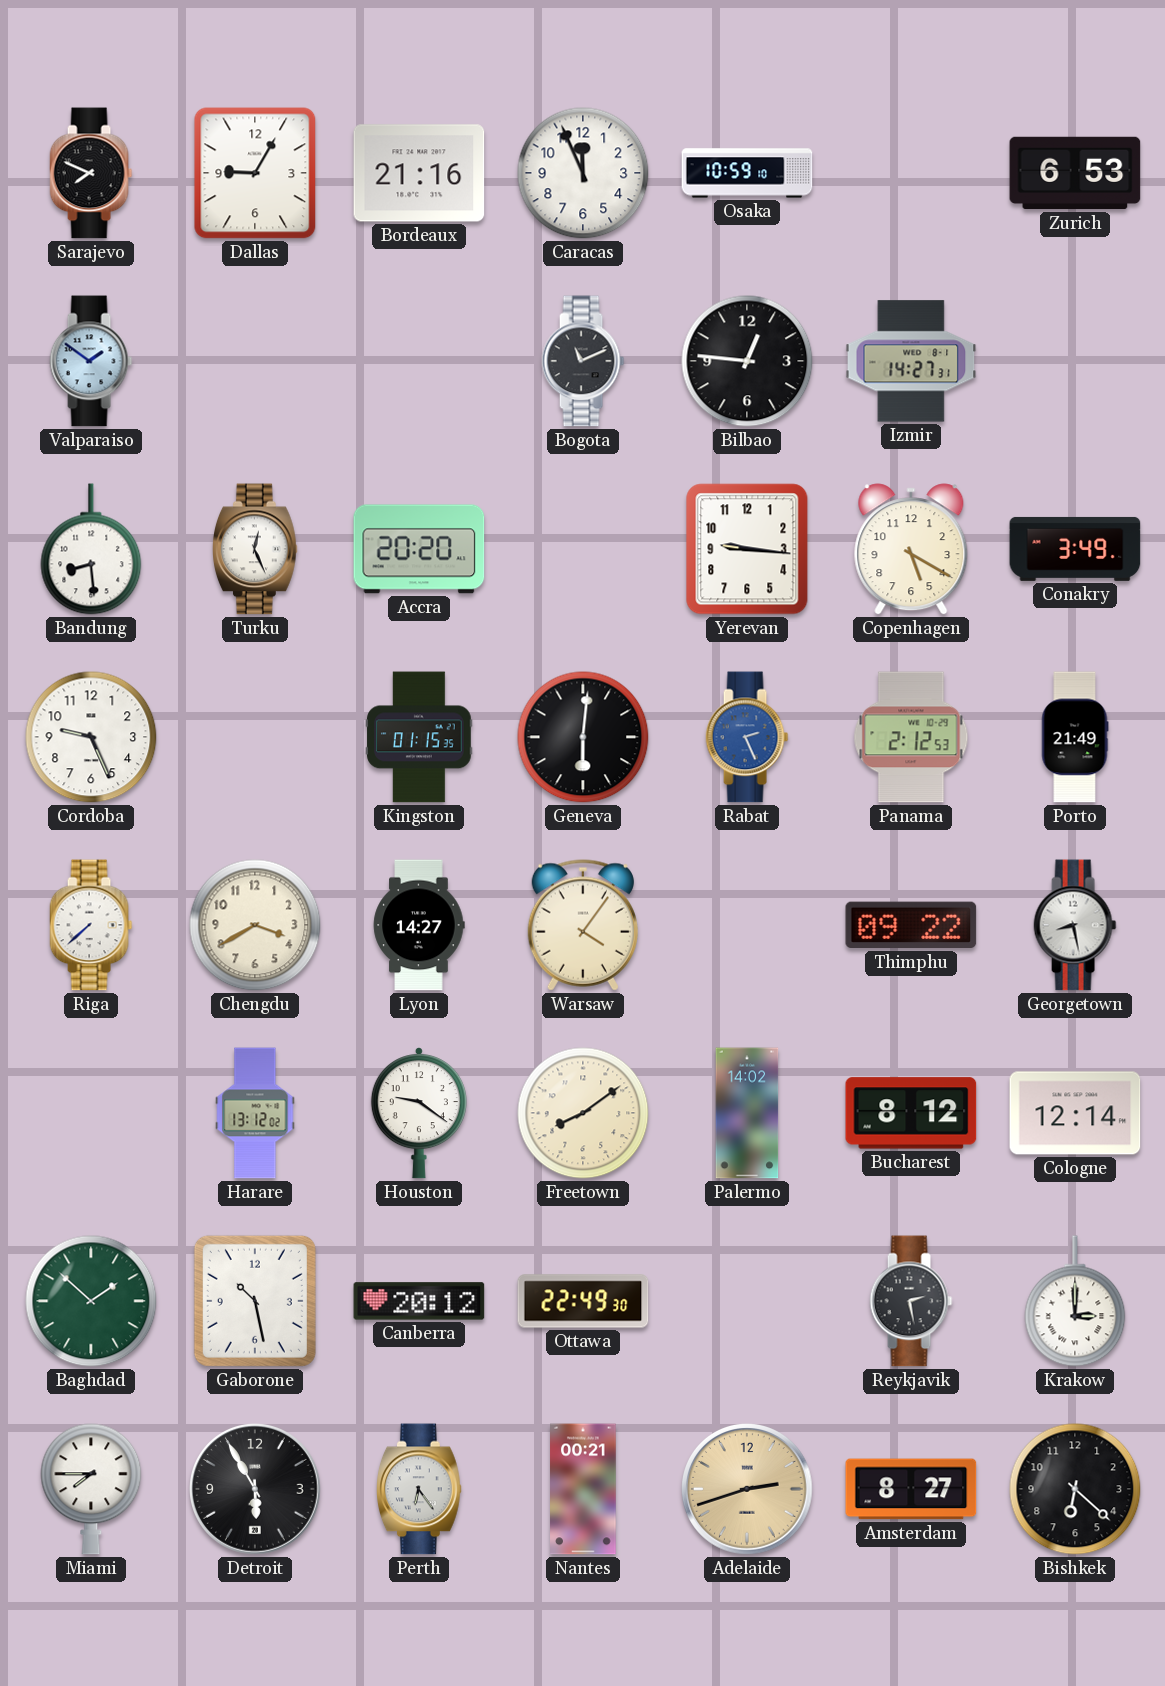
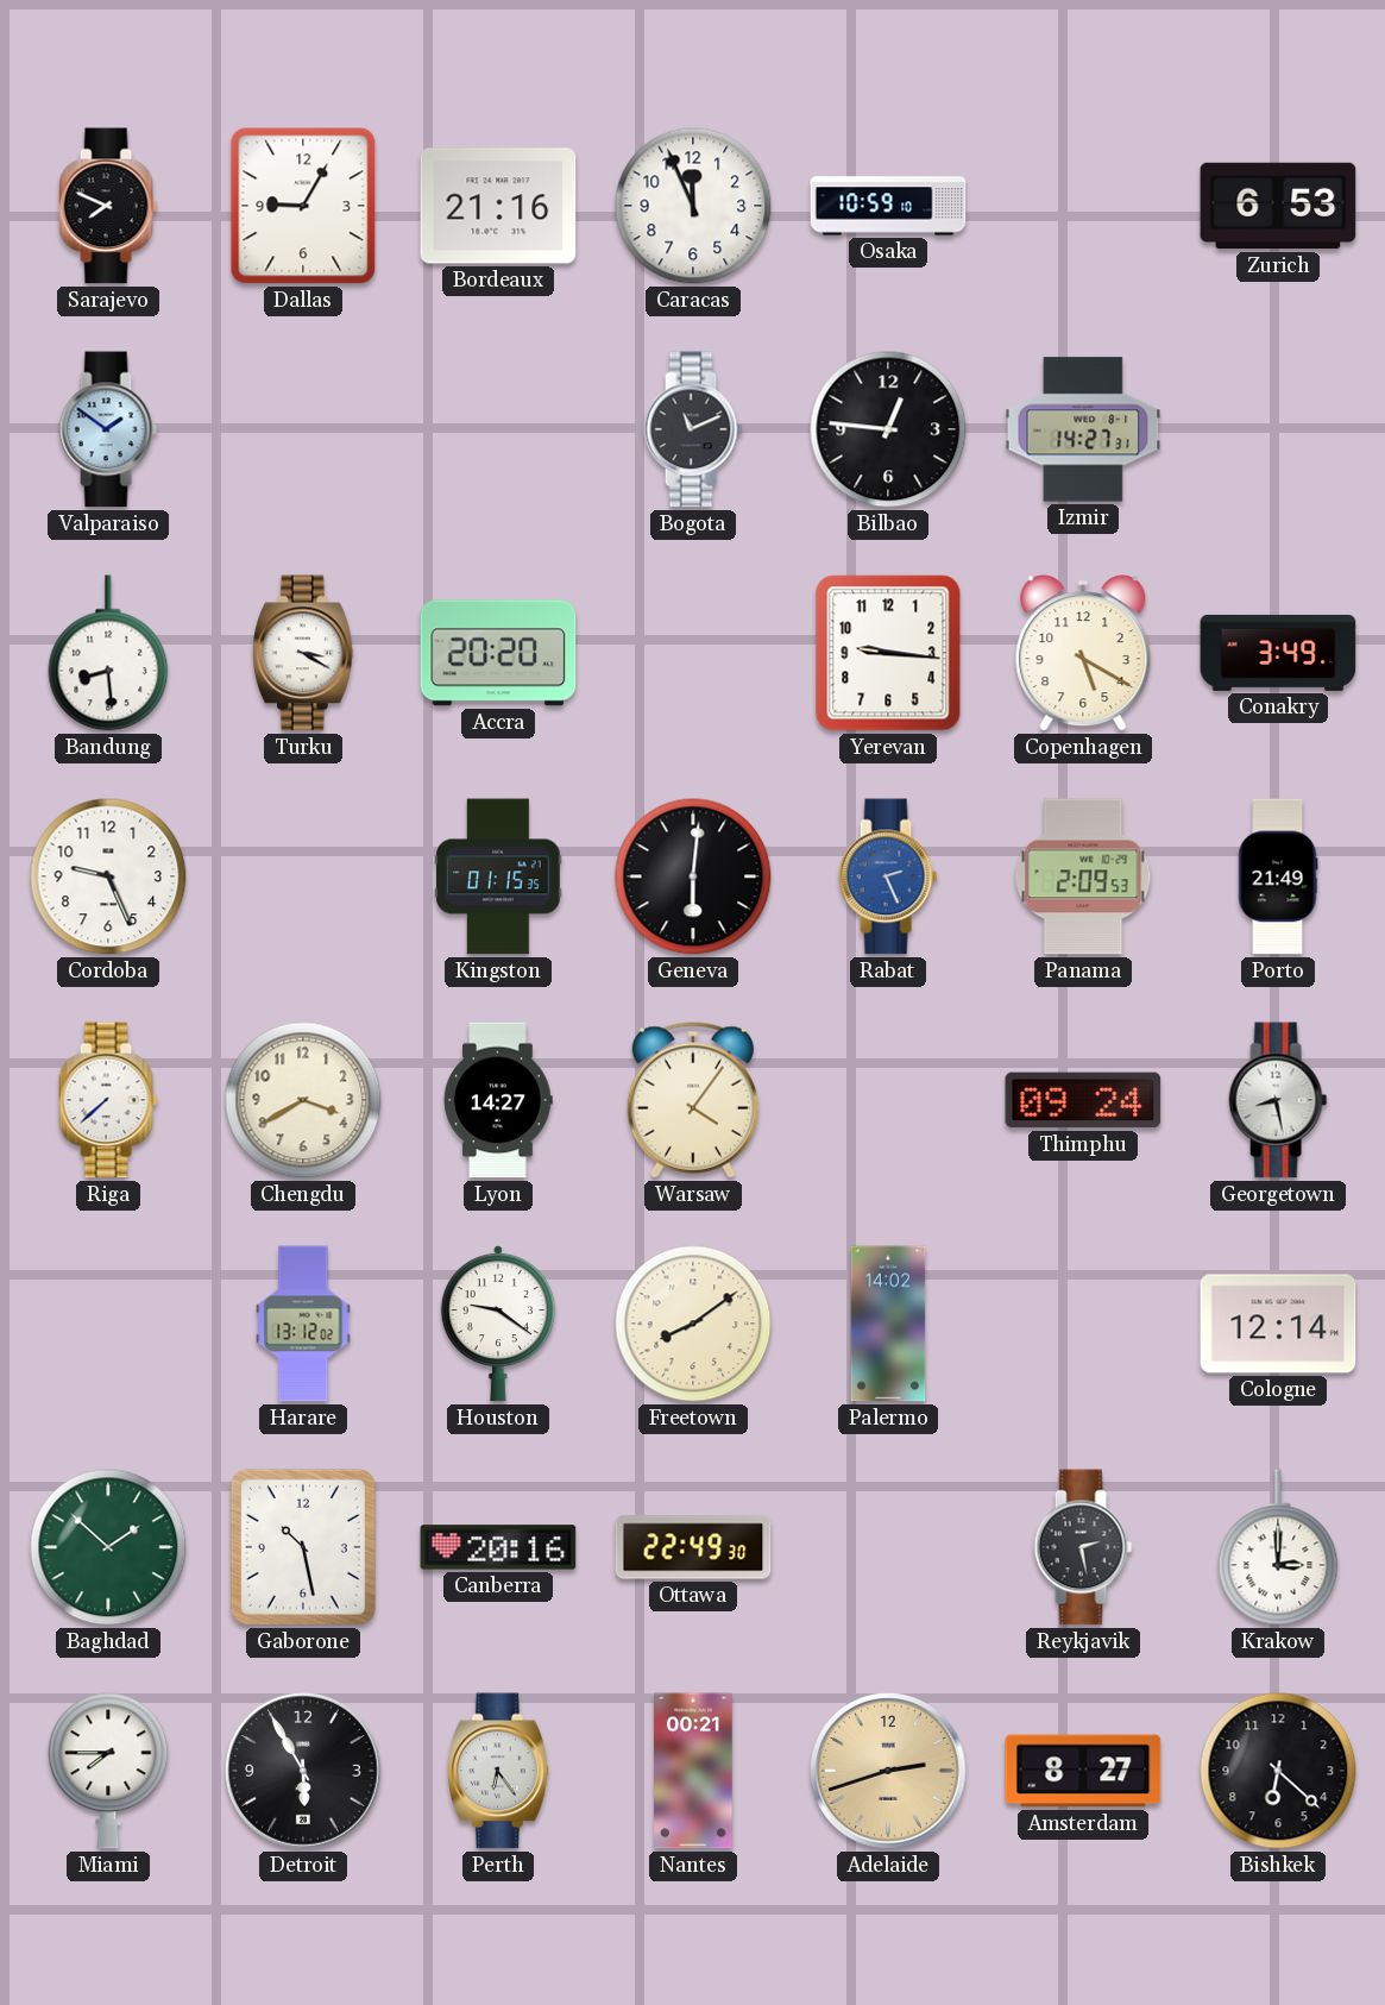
Turku: 12:26 -> 3:20
Panama: 2:12 -> 2:09
Thimphu: 09:22 -> 09:24
Bucharest: 8:12 -> none
Canberra: 20:12 -> 20:16
